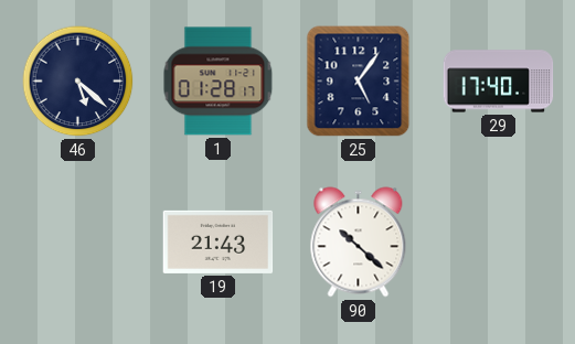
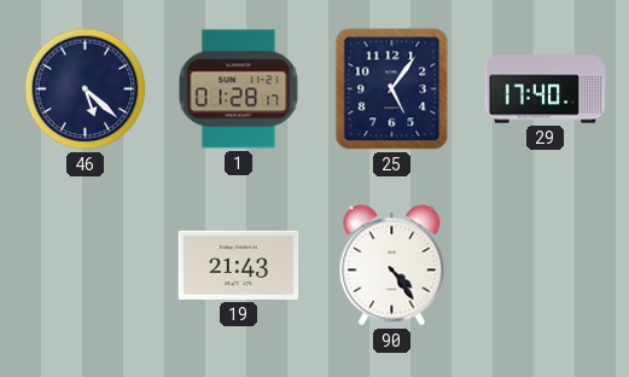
90: 10:22 -> 4:24
